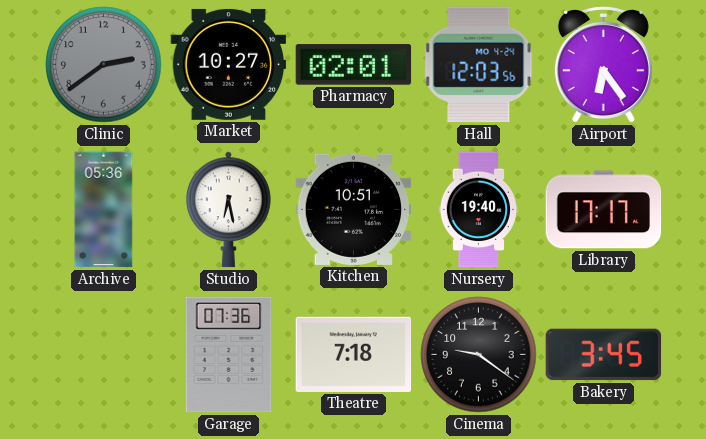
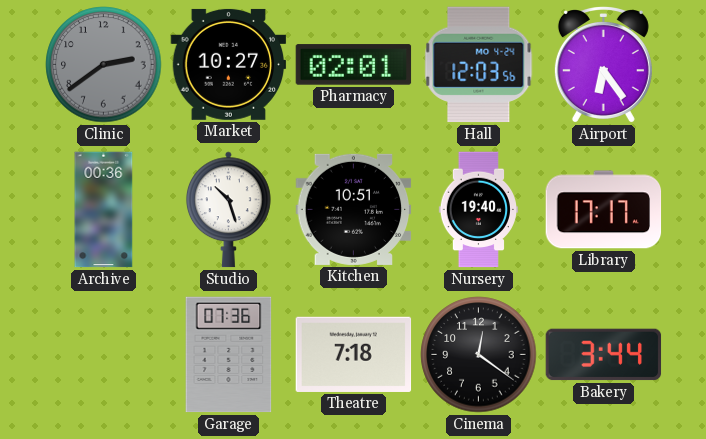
Archive: 05:36 -> 00:36
Studio: 6:28 -> 10:27
Cinema: 9:21 -> 12:21
Bakery: 3:45 -> 3:44
